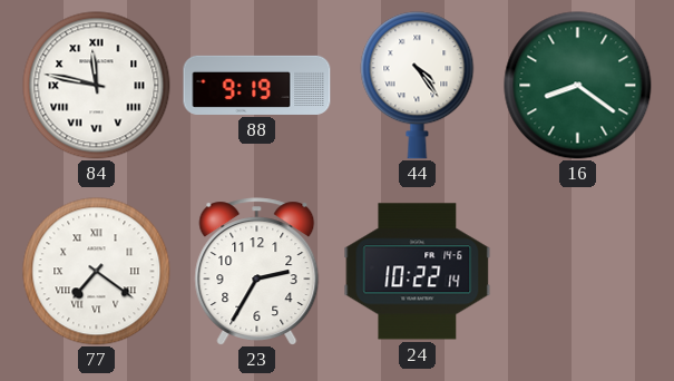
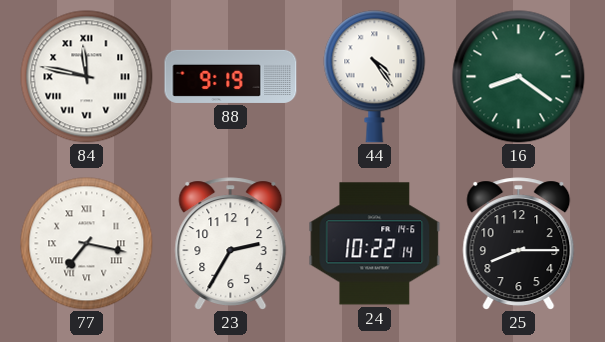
77: 7:21 -> 7:17
25: none -> 8:15
